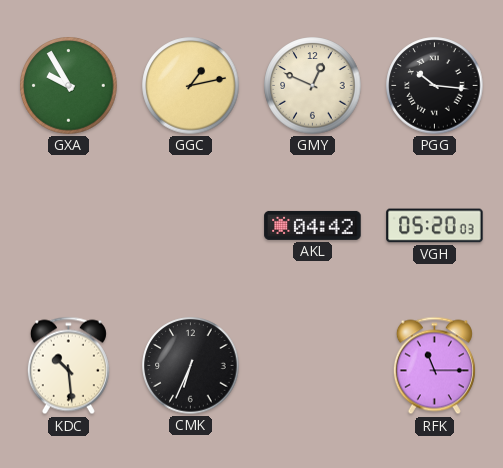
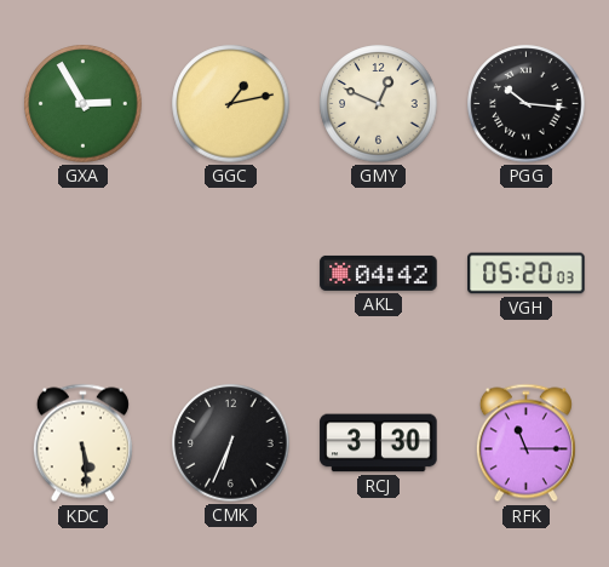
GXA: 9:55 -> 2:55
KDC: 10:29 -> 5:29
RCJ: none -> 3:30
